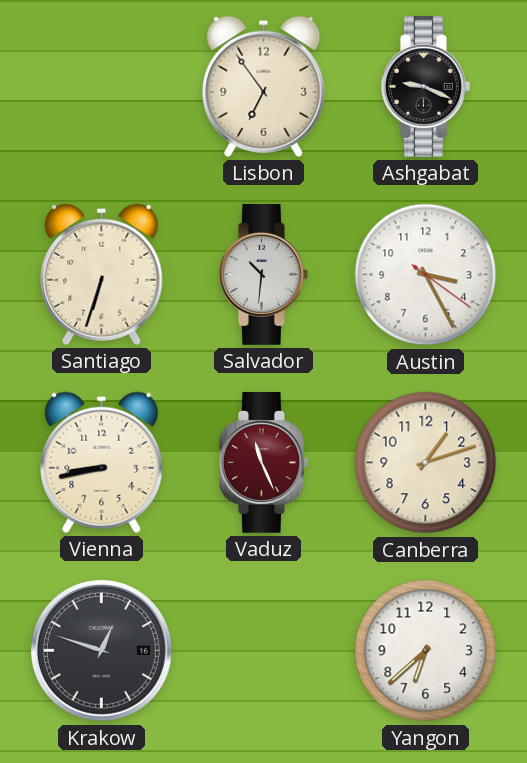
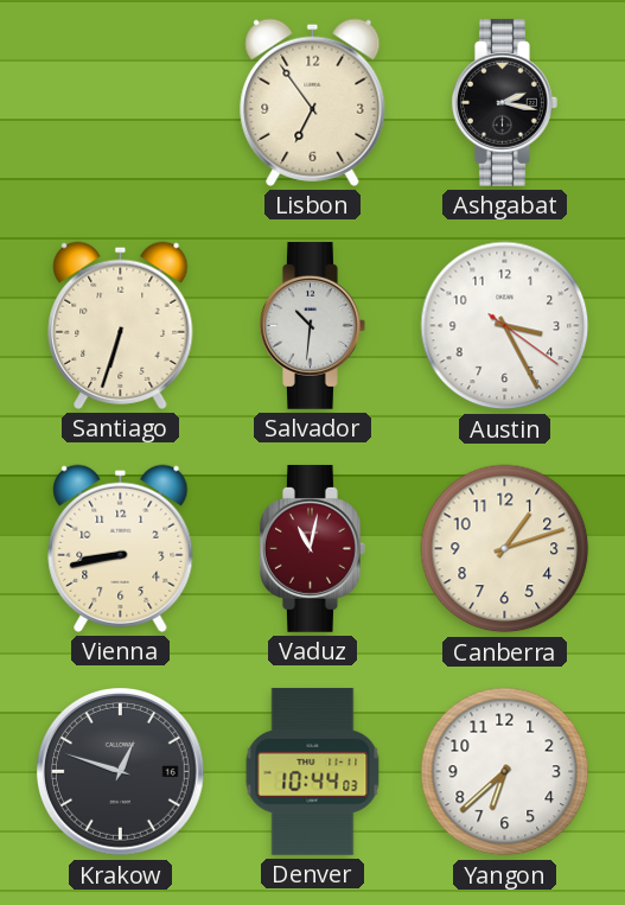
Ashgabat: 9:19 -> 2:17
Vaduz: 11:26 -> 11:02
Denver: none -> 10:44
